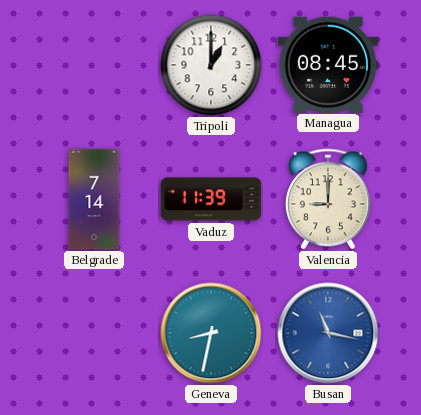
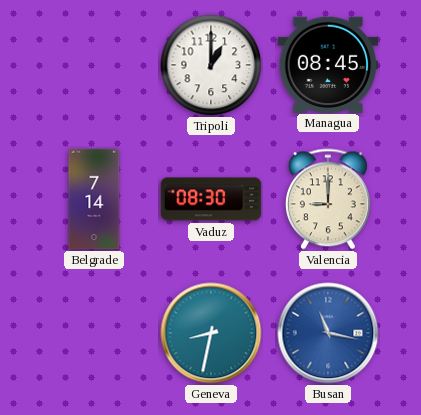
Vaduz: 11:39 -> 08:30
